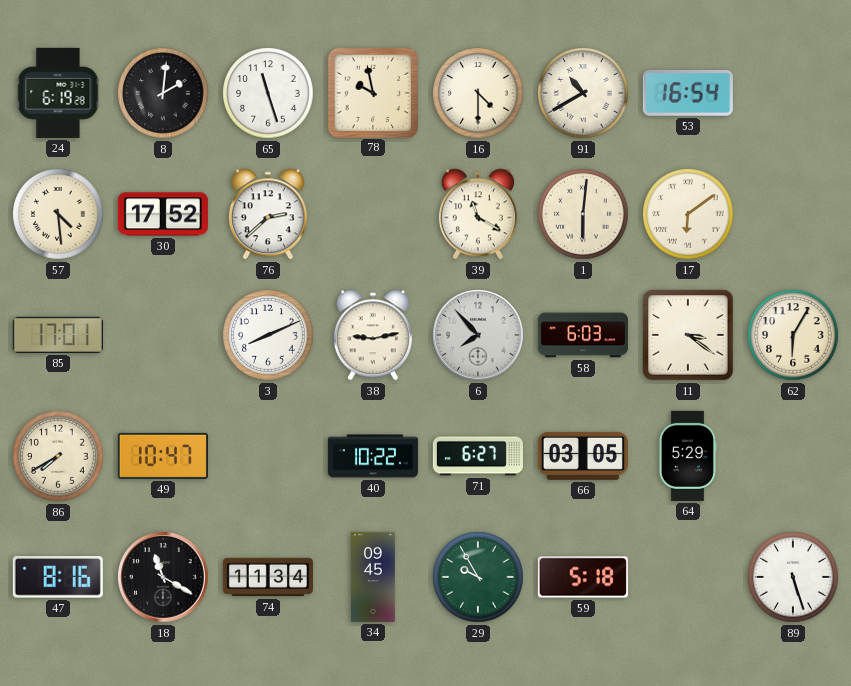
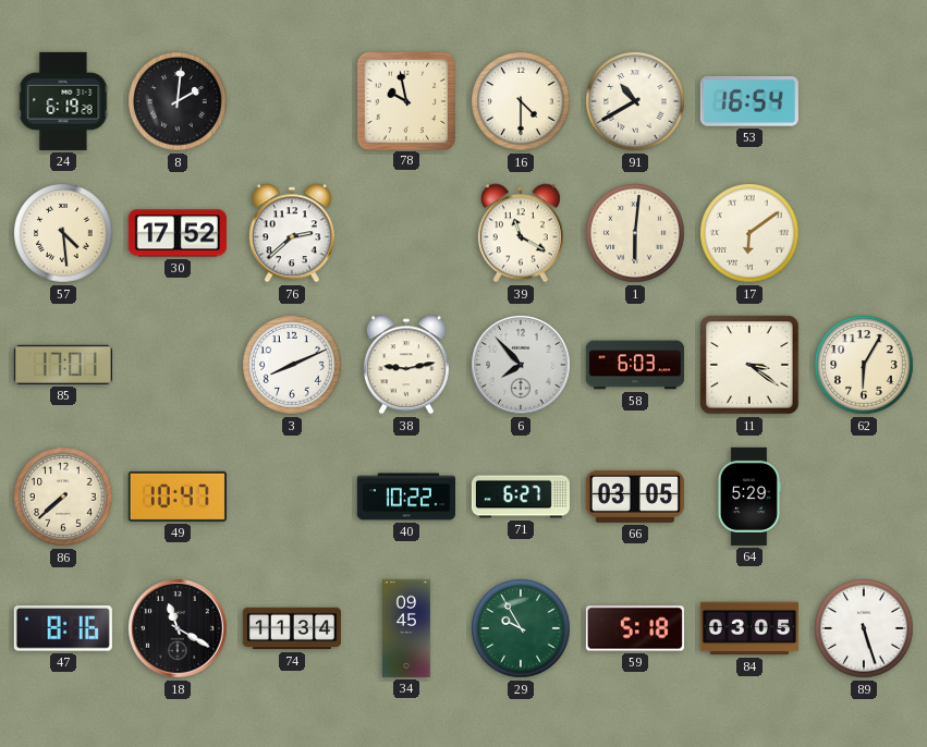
65: 11:27 -> none
86: 7:40 -> 7:38
84: none -> 03:05
